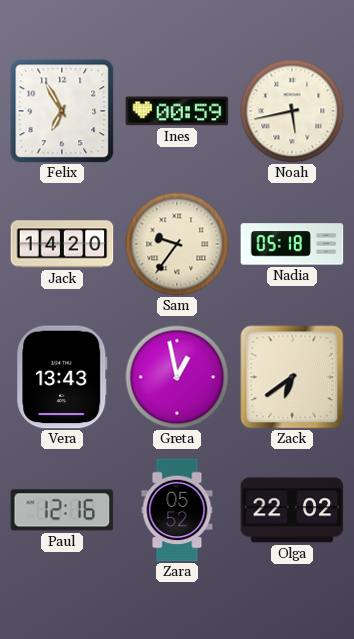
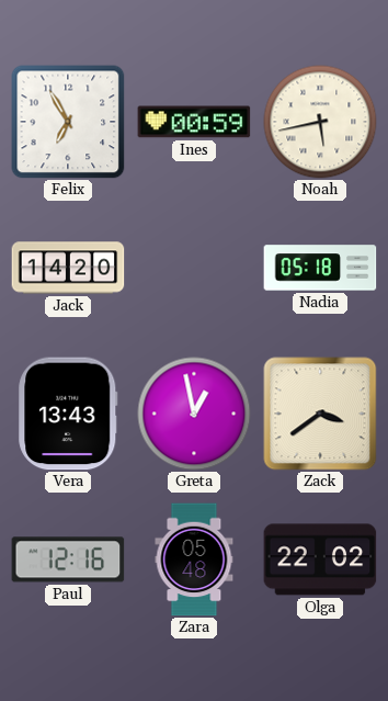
Sam: 9:36 -> none
Zack: 6:39 -> 3:39
Zara: 05:52 -> 05:48
